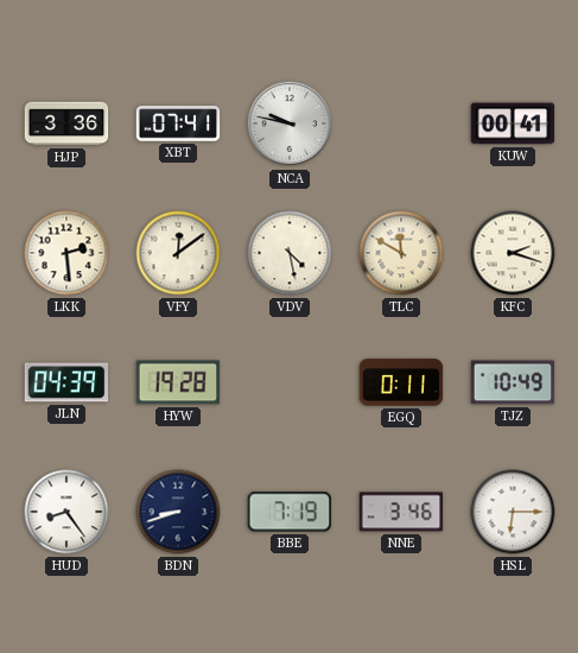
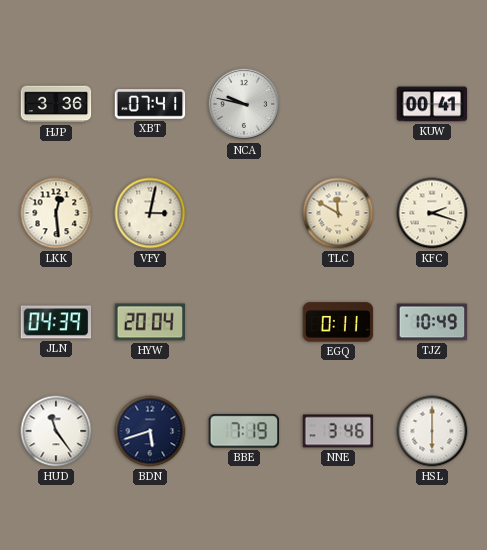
LKK: 2:29 -> 12:29
VFY: 12:09 -> 3:02
VDV: 4:28 -> none
HYW: 19:28 -> 20:04
HUD: 8:24 -> 11:24
BDN: 8:42 -> 5:42
HSL: 6:15 -> 6:00
